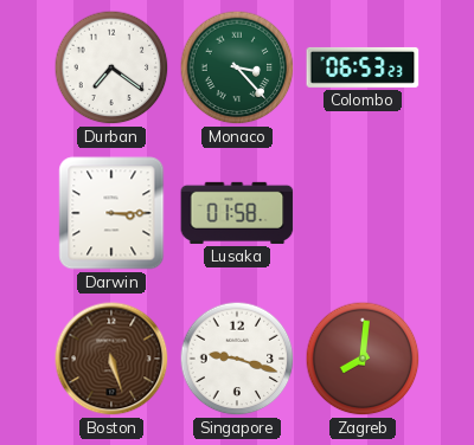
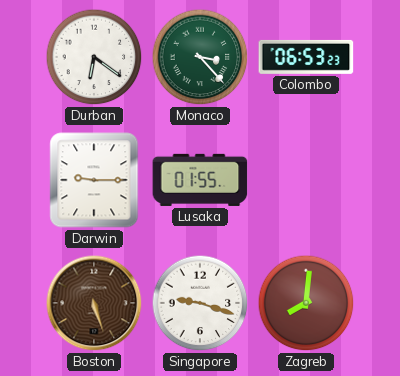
Durban: 7:21 -> 6:21
Darwin: 3:15 -> 9:15
Lusaka: 01:58 -> 01:55
